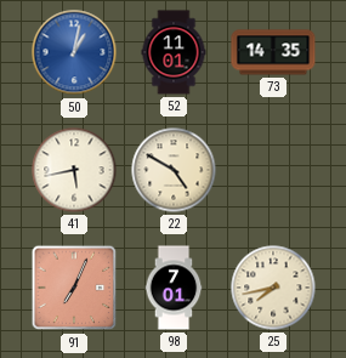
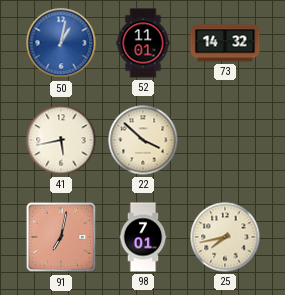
73: 14:35 -> 14:32
22: 4:50 -> 3:52
91: 7:04 -> 7:02
